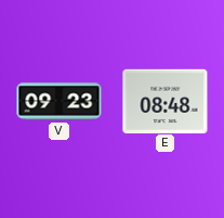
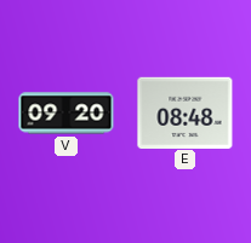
V: 09:23 -> 09:20
